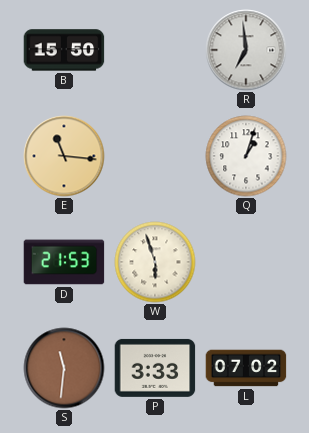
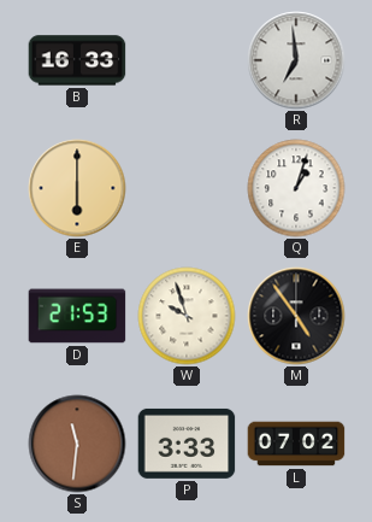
B: 15:50 -> 16:33
E: 11:16 -> 6:00
W: 5:57 -> 9:57
M: none -> 4:54
